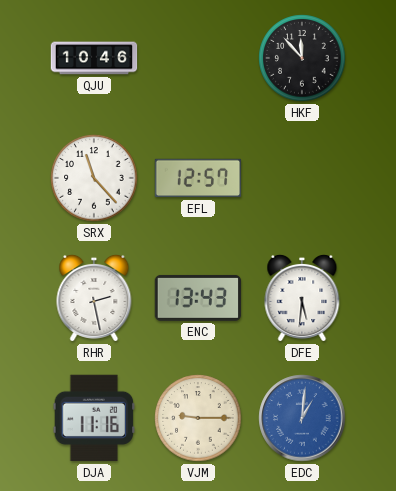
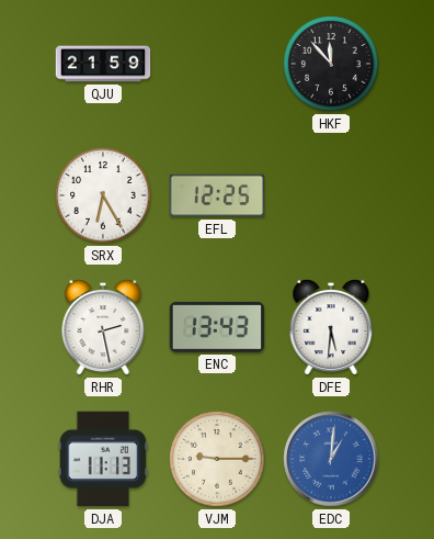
QJU: 10:46 -> 21:59
SRX: 11:23 -> 6:25
EFL: 12:57 -> 12:25
DJA: 11:16 -> 11:13
